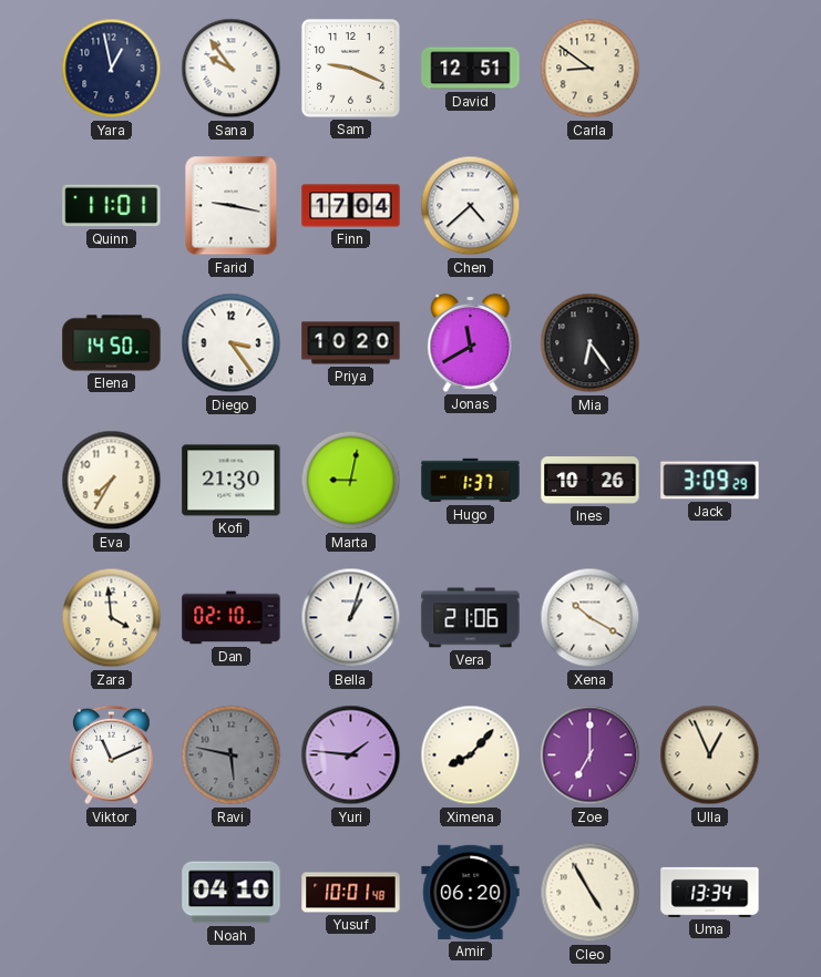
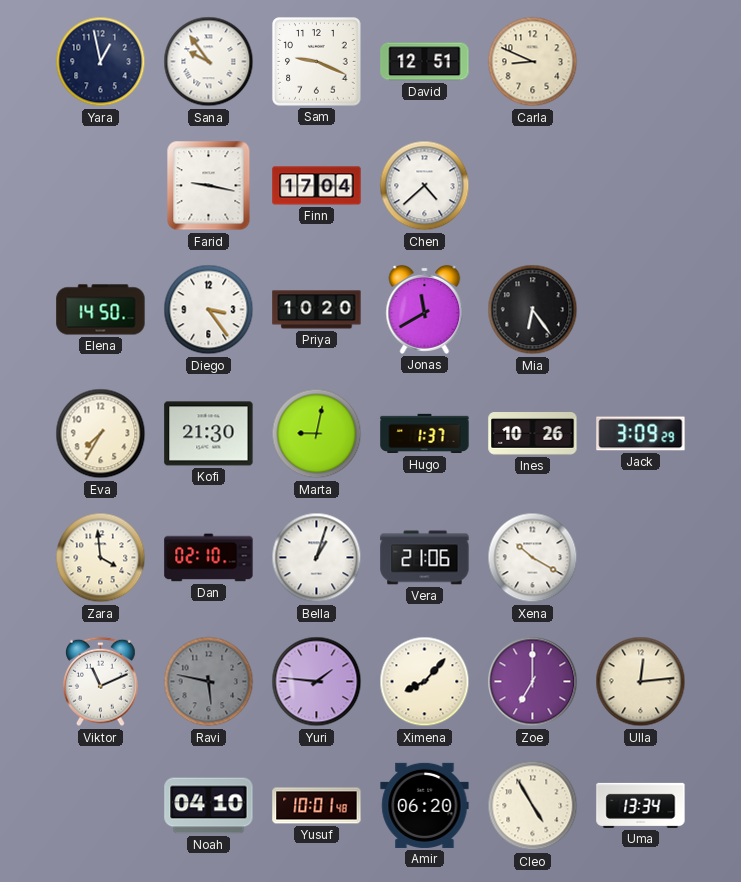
Carla: 8:51 -> 8:49
Quinn: 11:01 -> none
Ulla: 12:56 -> 12:14
